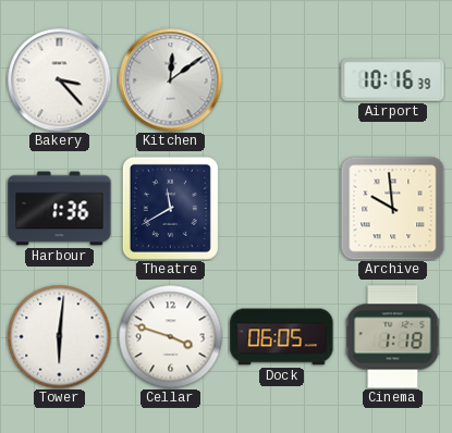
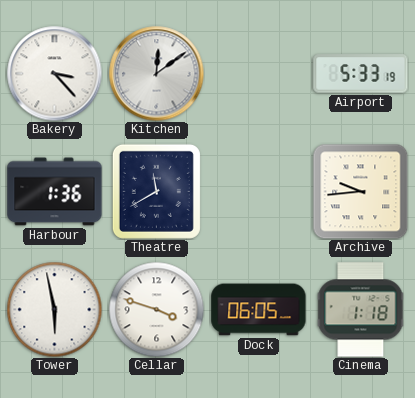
Airport: 10:16 -> 5:33
Archive: 9:59 -> 9:44
Tower: 6:01 -> 5:58
